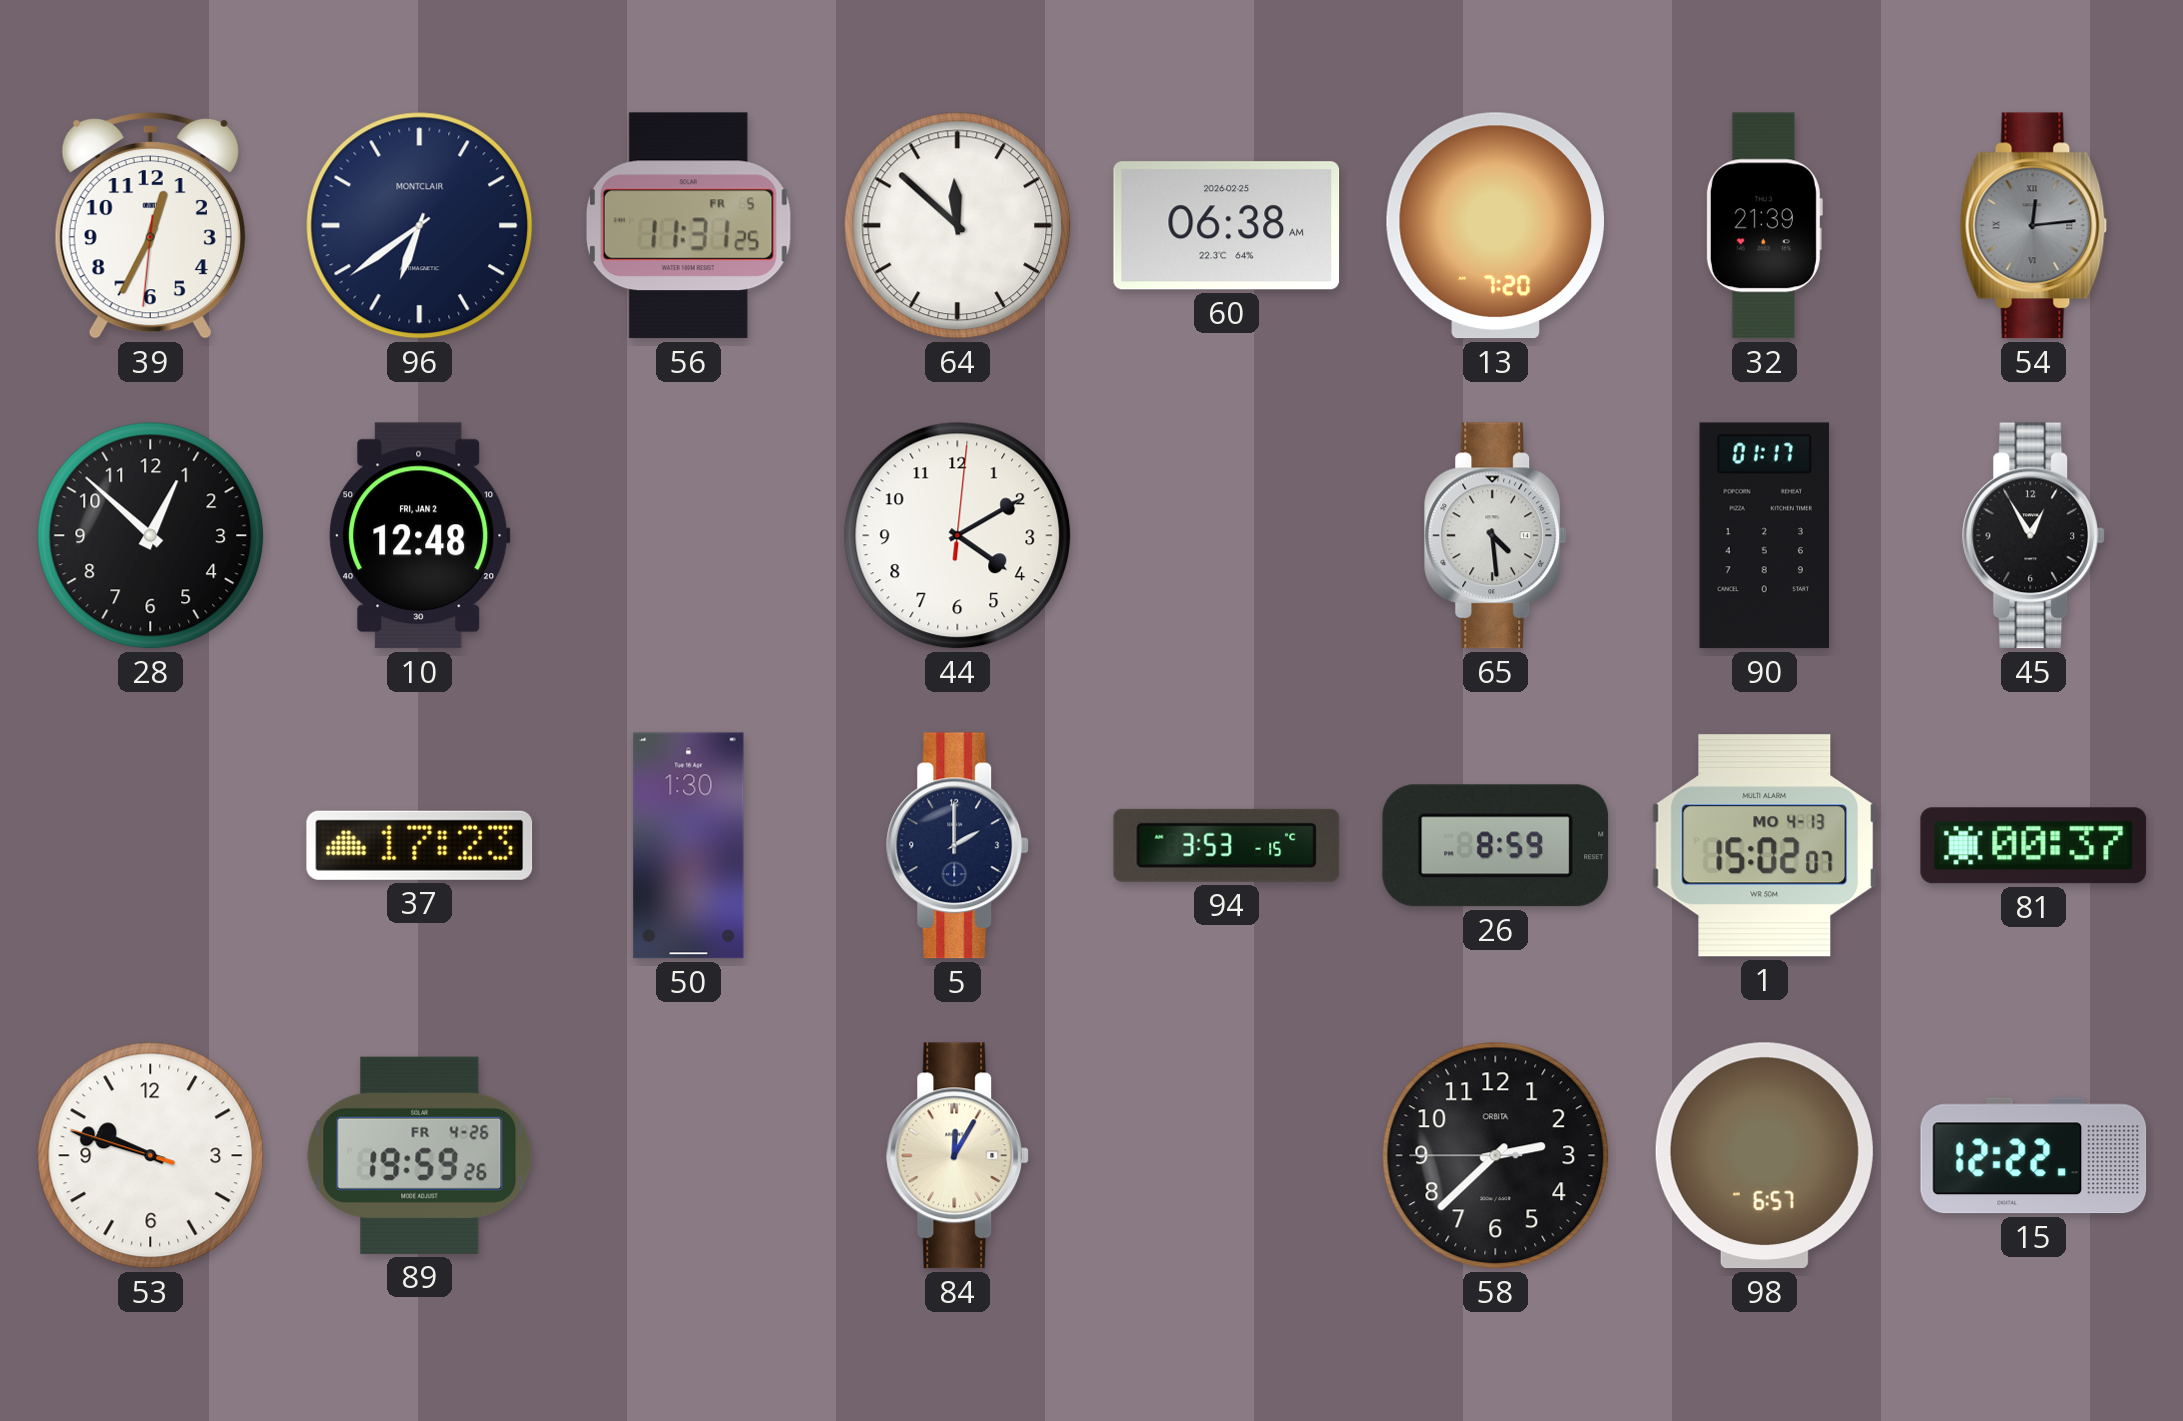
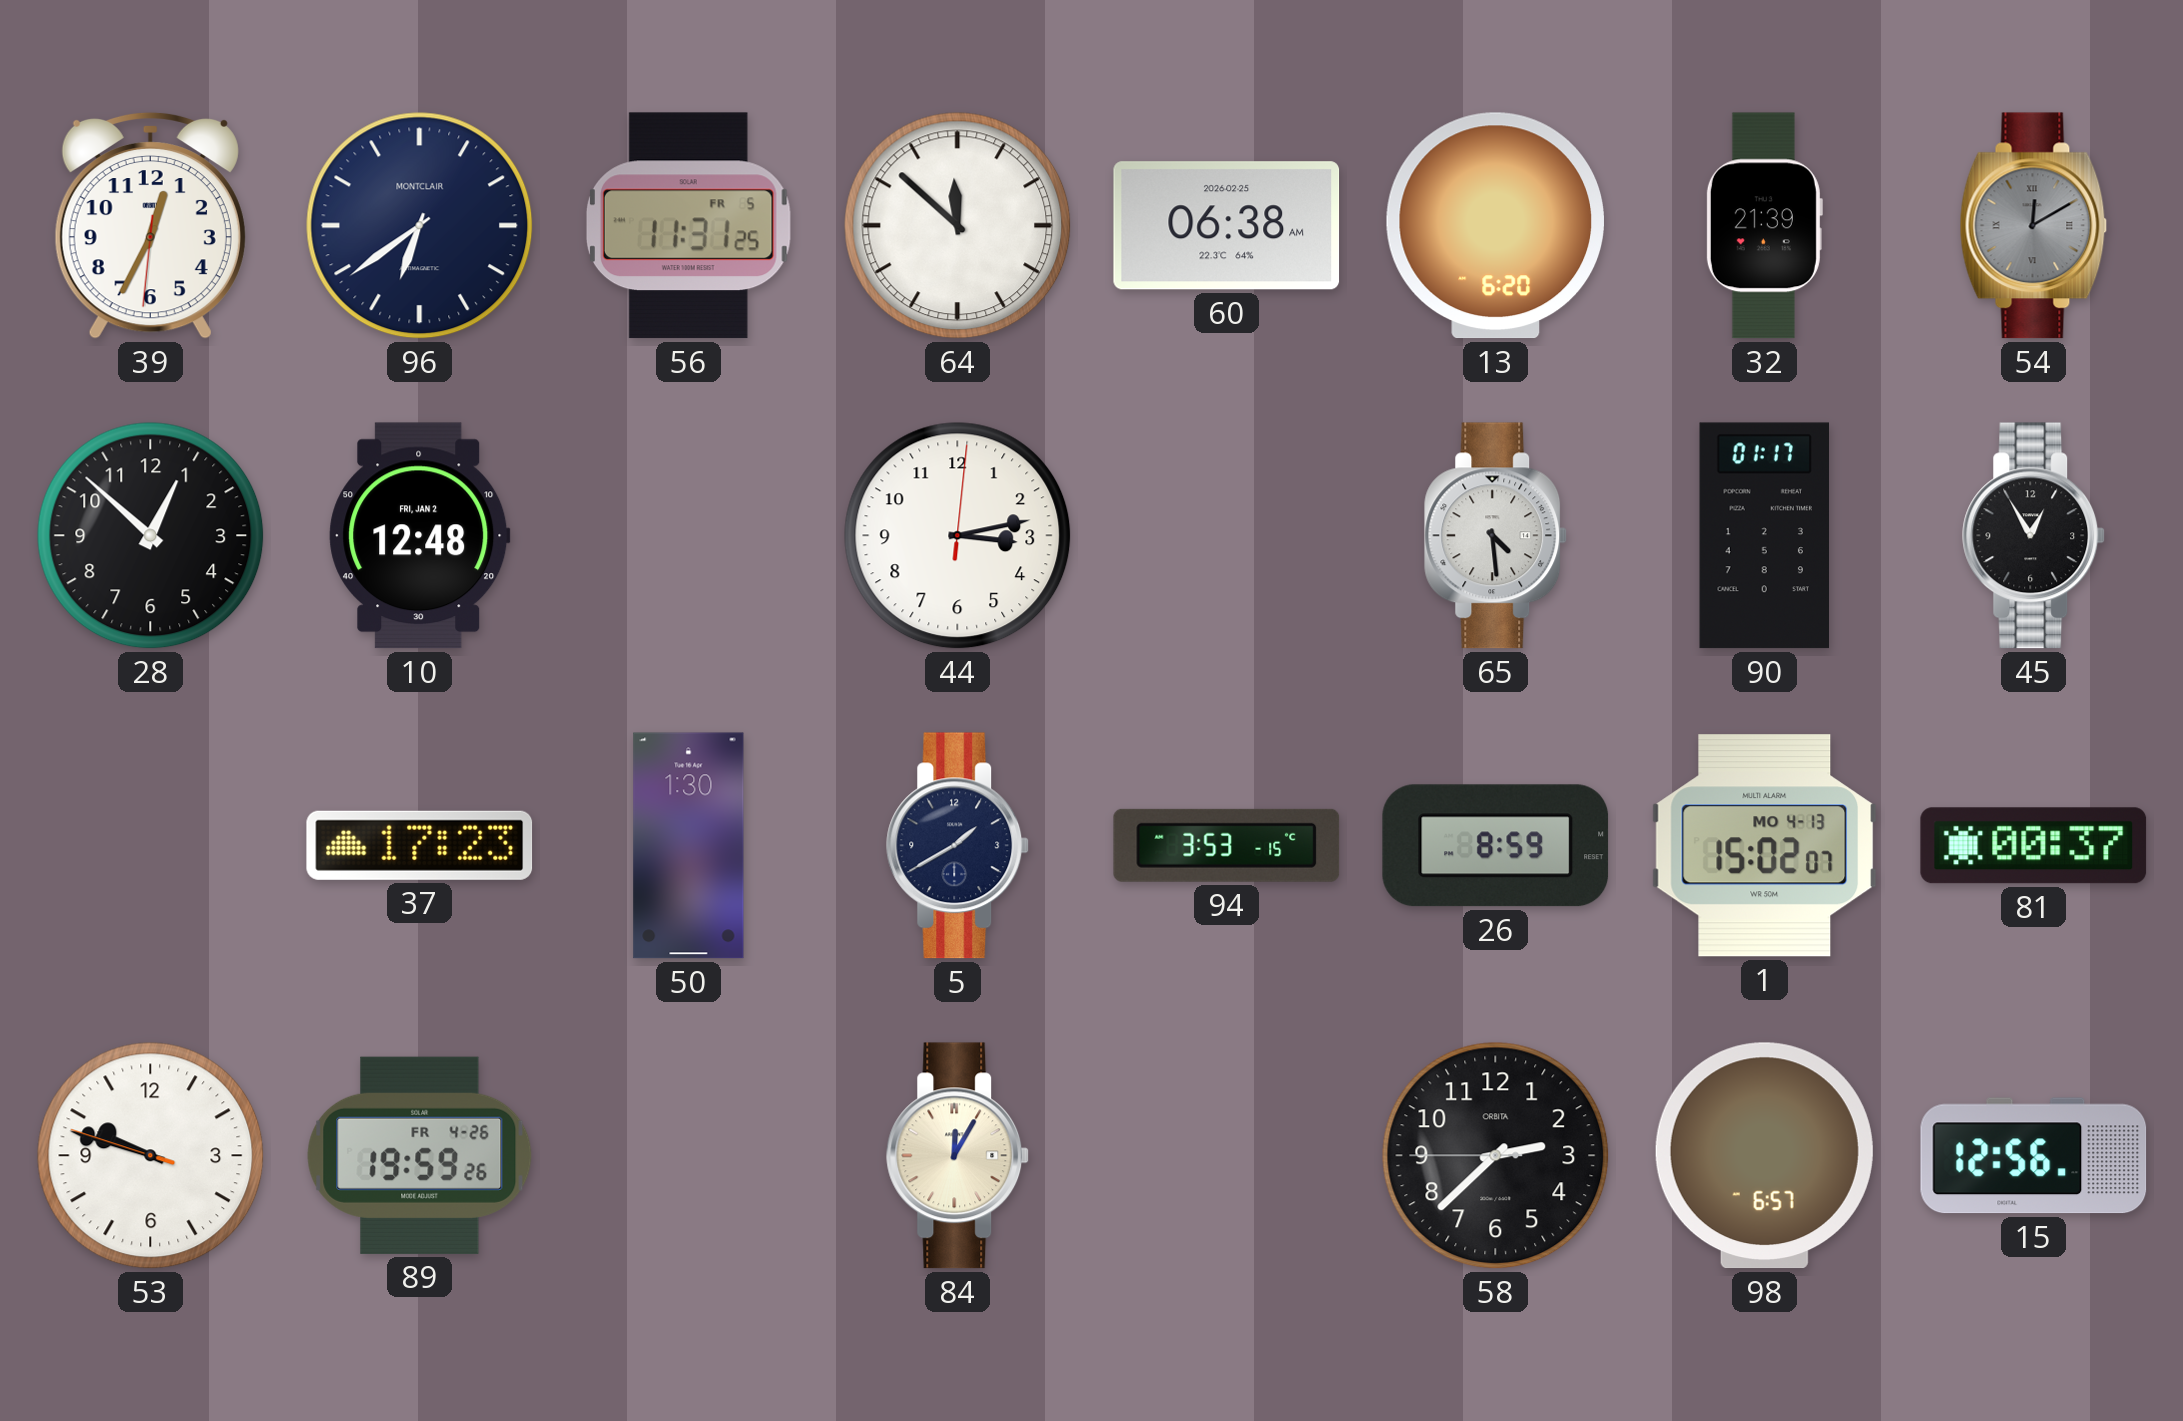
13: 7:20 -> 6:20
54: 12:14 -> 12:10
44: 4:10 -> 3:13
5: 2:00 -> 1:40
15: 12:22 -> 12:56
